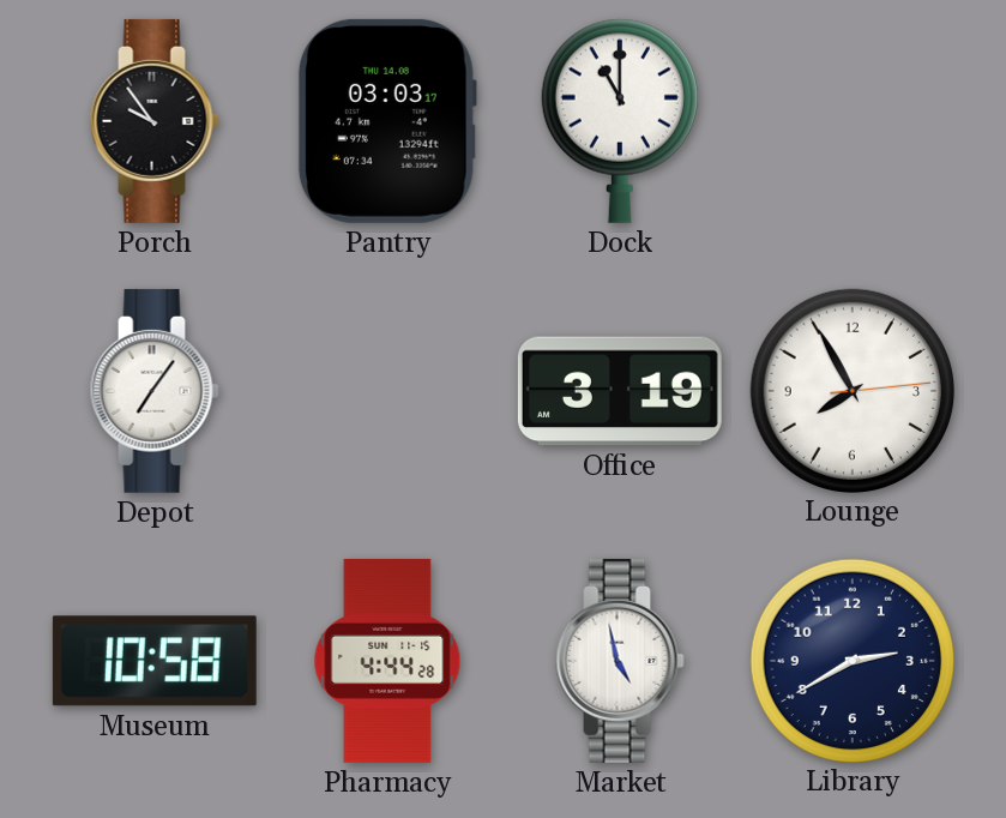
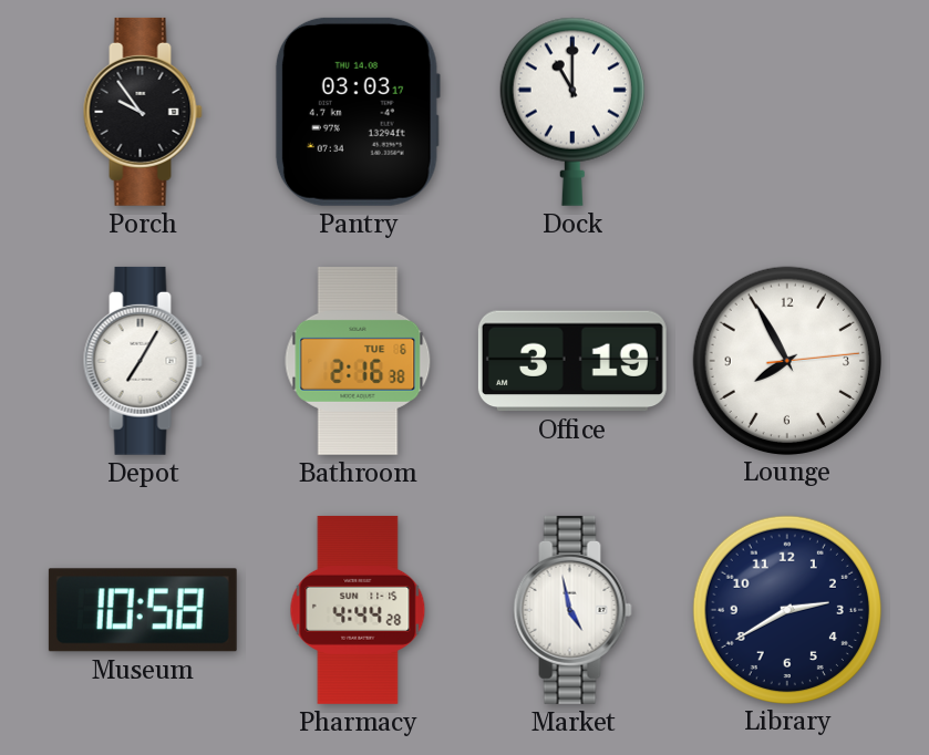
Depot: 7:06 -> 7:05
Bathroom: none -> 2:16
